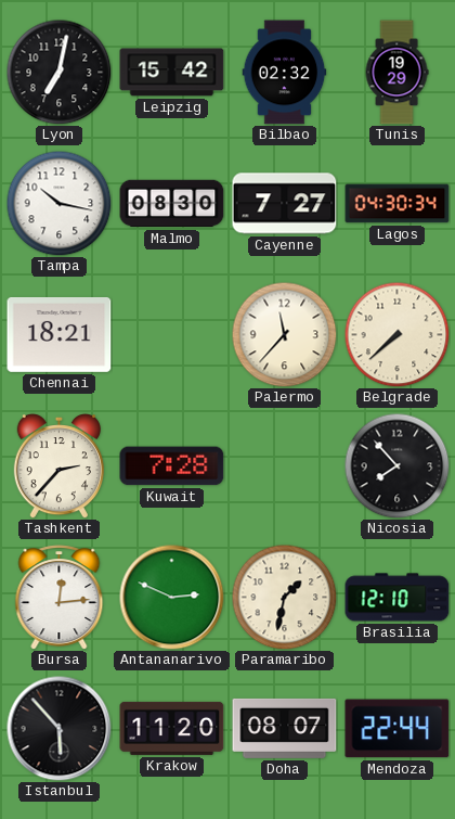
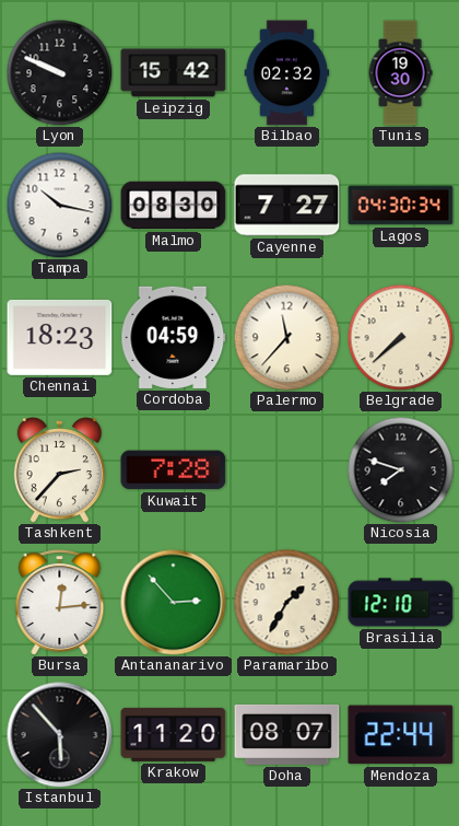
Lyon: 7:02 -> 9:49
Tunis: 19:29 -> 19:30
Chennai: 18:21 -> 18:23
Cordoba: none -> 04:59
Nicosia: 7:53 -> 7:48
Antananarivo: 2:49 -> 2:53
Paramaribo: 1:32 -> 1:35
